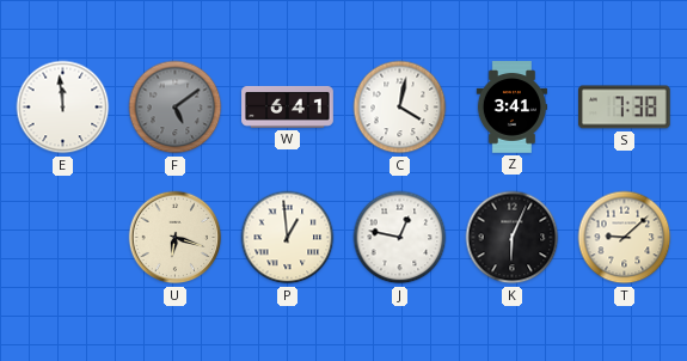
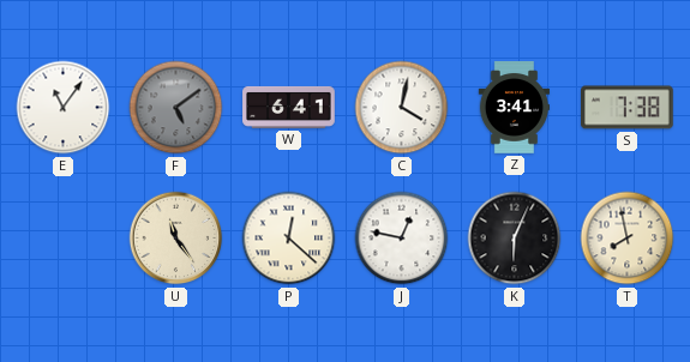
E: 11:59 -> 11:06
U: 6:18 -> 11:24
P: 12:59 -> 12:22
T: 9:08 -> 7:58
